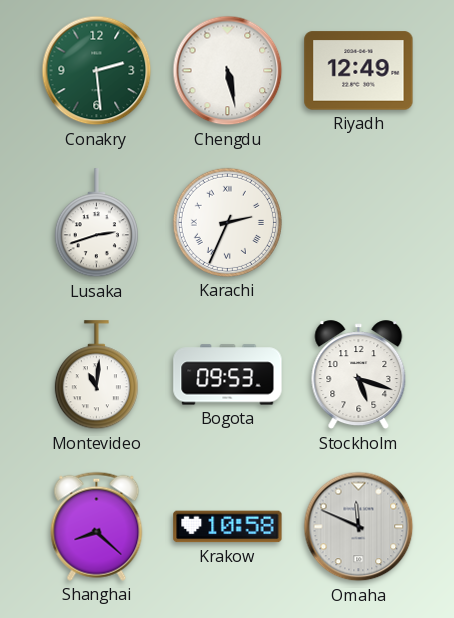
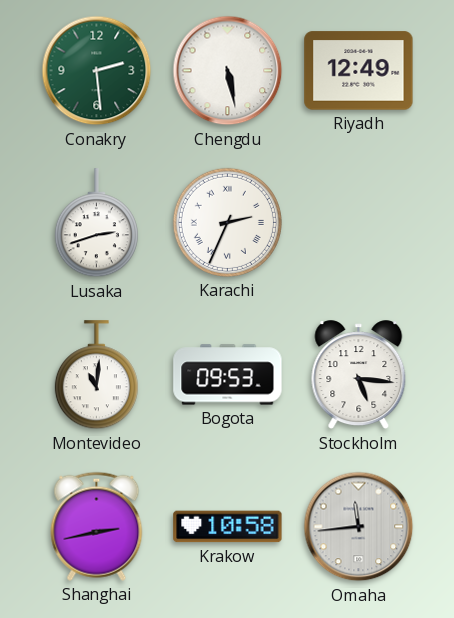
Stockholm: 5:18 -> 5:16
Shanghai: 8:22 -> 2:43
Omaha: 11:49 -> 11:44
